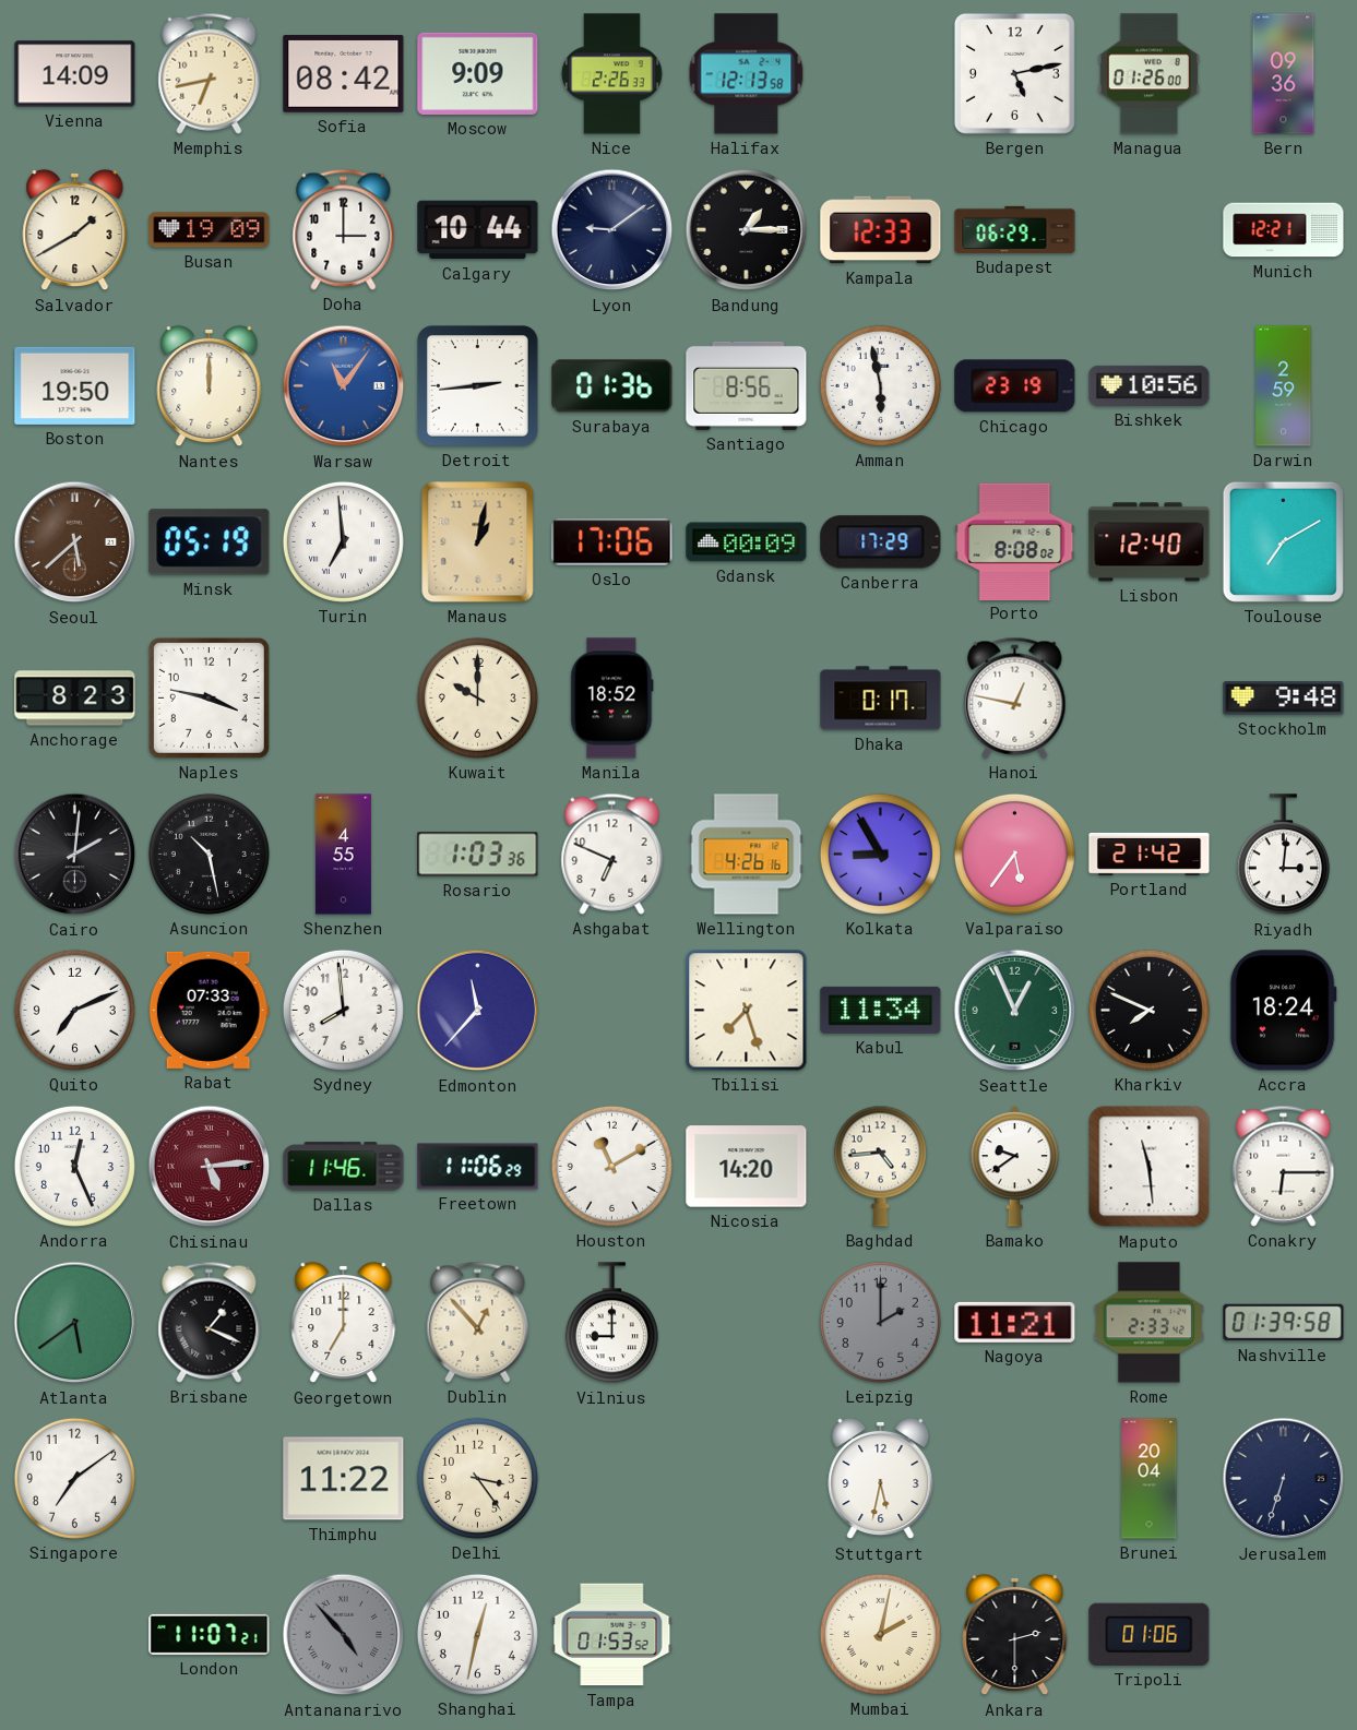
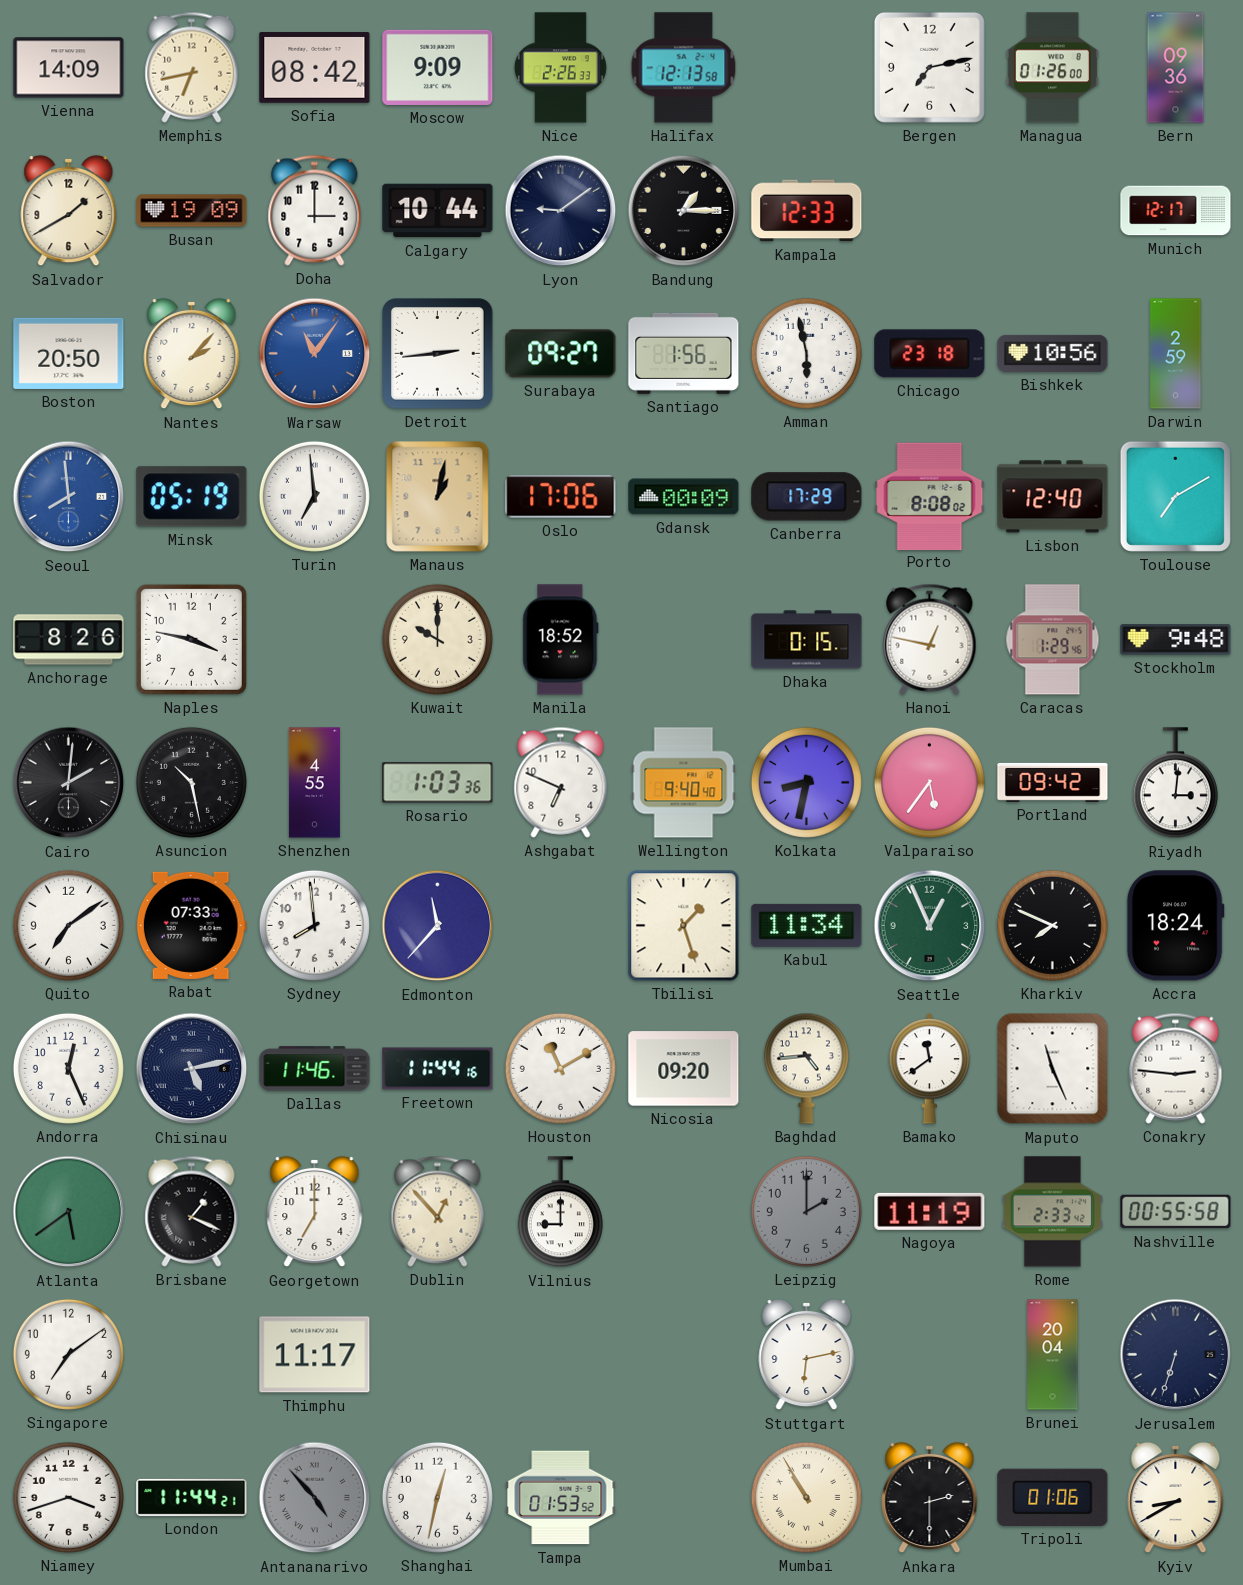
Bergen: 5:13 -> 7:13
Budapest: 06:29 -> none
Munich: 12:21 -> 12:17
Boston: 19:50 -> 20:50
Nantes: 12:00 -> 2:07
Surabaya: 01:36 -> 09:27
Santiago: 8:56 -> 1:56
Chicago: 23:19 -> 23:18
Seoul: 5:38 -> 7:59
Seoul dial: brown -> blue
Anchorage: 8:23 -> 8:26
Dhaka: 0:17 -> 0:15
Caracas: none -> 1:29
Wellington: 4:26 -> 9:40
Kolkata: 8:55 -> 8:32
Portland: 21:42 -> 09:42
Quito: 7:11 -> 7:09
Tbilisi: 7:27 -> 1:27
Chisinau: 5:14 -> 5:13
Chisinau dial: burgundy -> navy
Freetown: 11:06 -> 11:44
Nicosia: 14:20 -> 09:20
Bamako: 9:39 -> 11:39
Maputo: 11:29 -> 11:26
Conakry: 6:15 -> 2:46
Nagoya: 11:21 -> 11:19
Nashville: 01:39 -> 00:55
Thimphu: 11:22 -> 11:17
Delhi: 3:24 -> none
Stuttgart: 5:32 -> 6:13
Niamey: none -> 3:42
London: 11:07 -> 11:44
Mumbai: 2:02 -> 10:55
Kyiv: none -> 8:40
